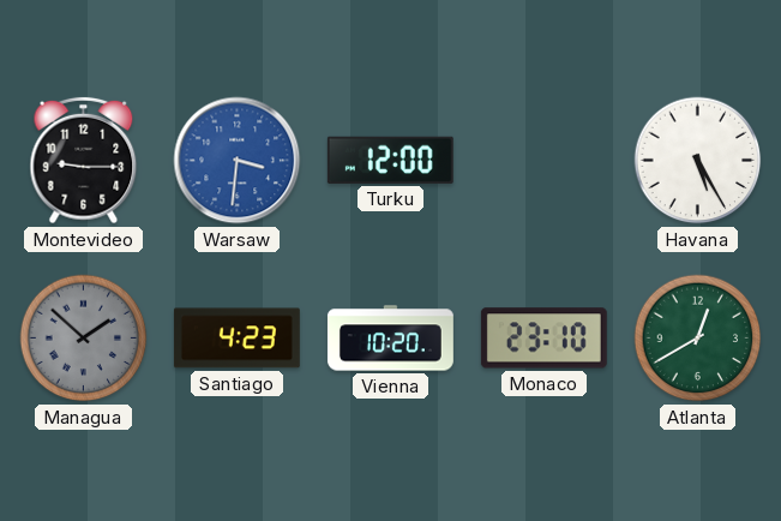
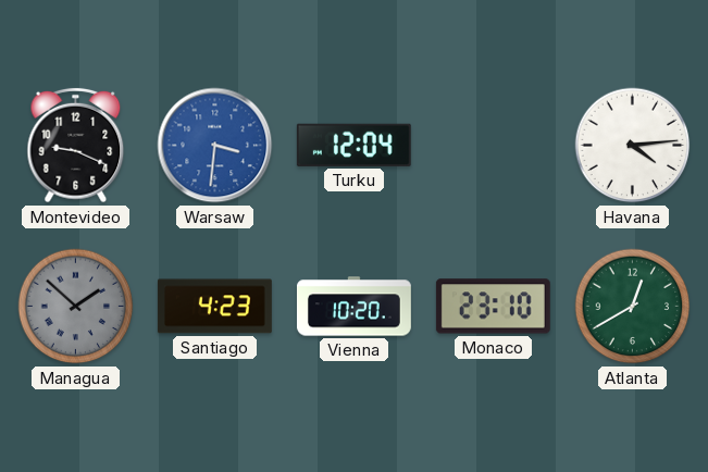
Montevideo: 9:15 -> 9:19
Turku: 12:00 -> 12:04
Havana: 5:25 -> 4:14
